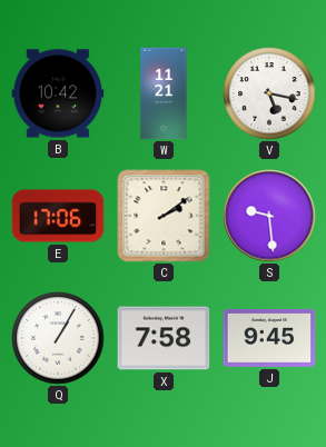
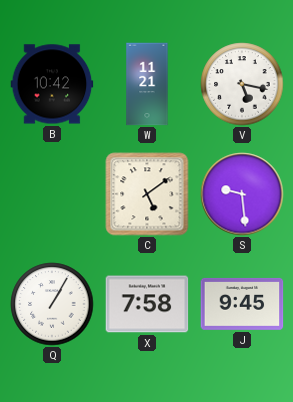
E: 17:06 -> none
C: 2:09 -> 5:09
